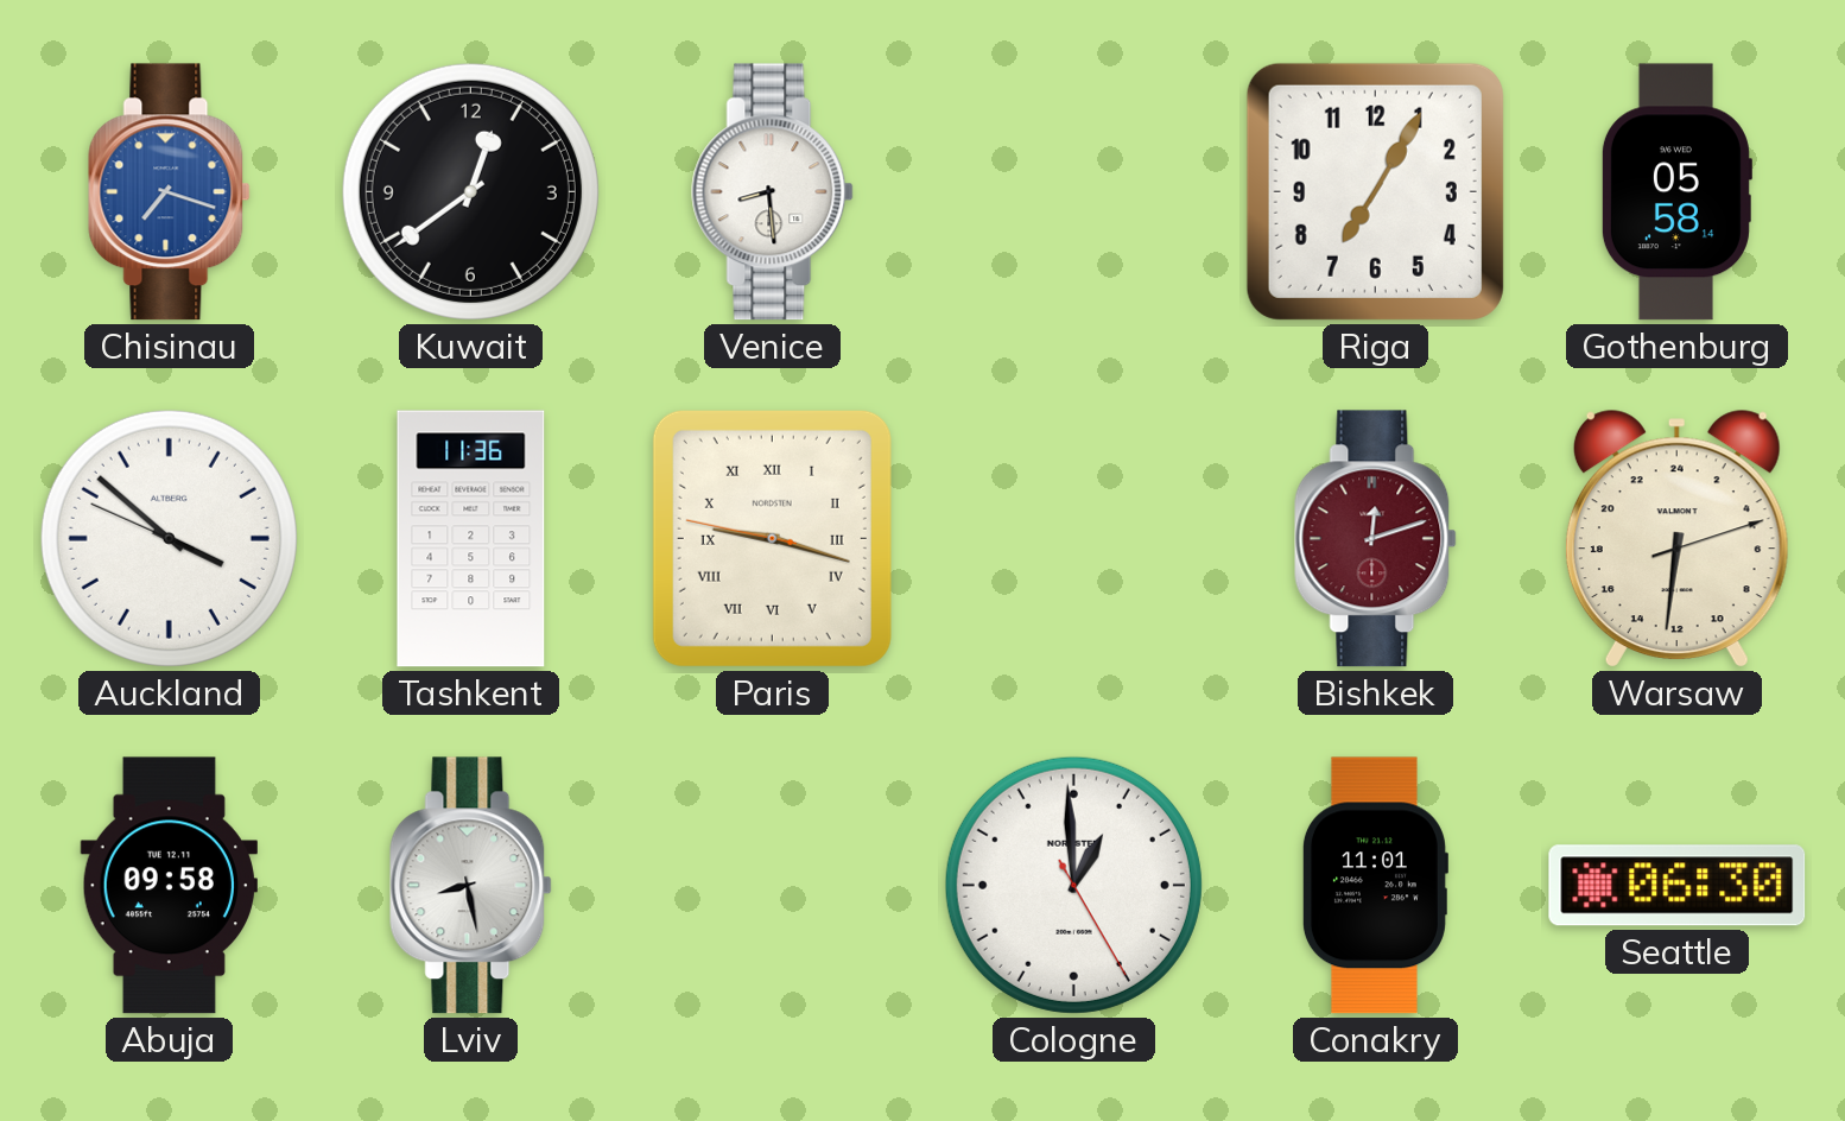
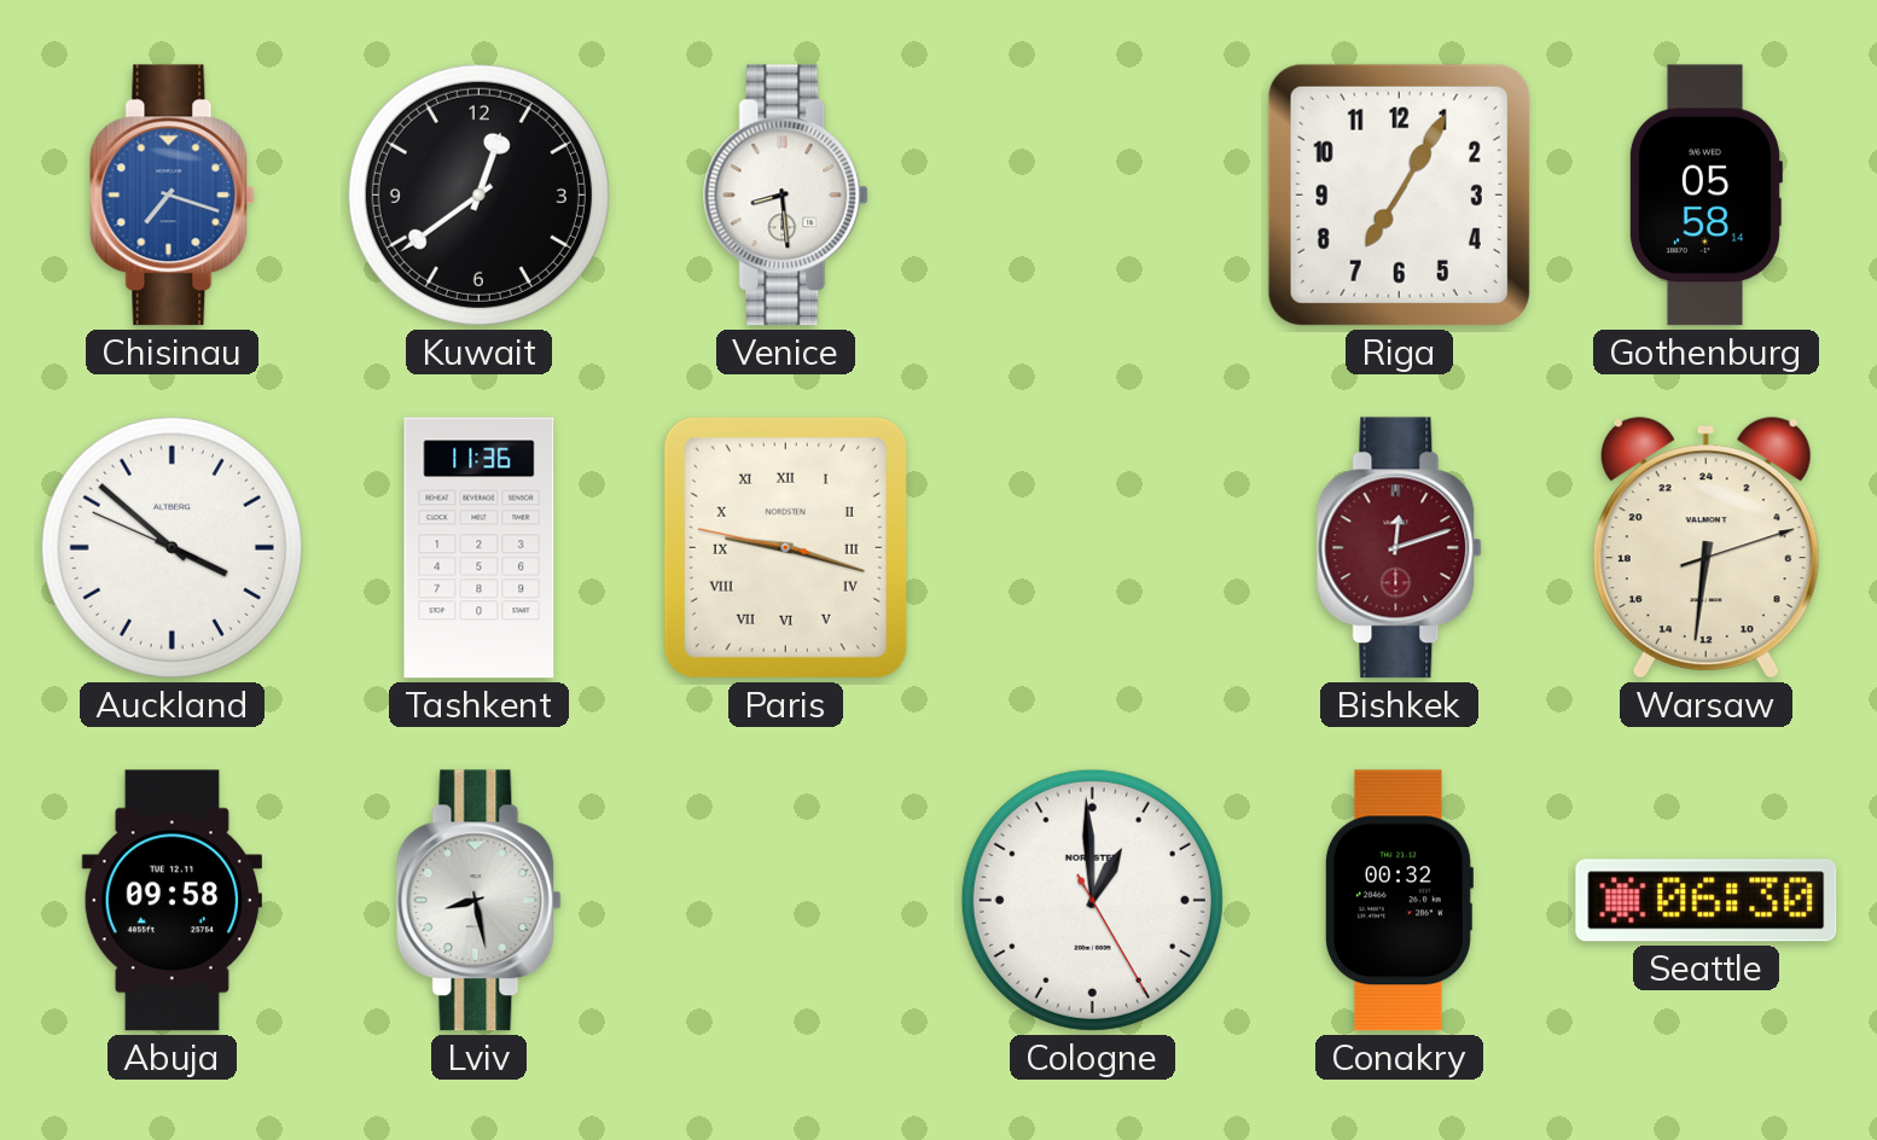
Conakry: 11:01 -> 00:32
